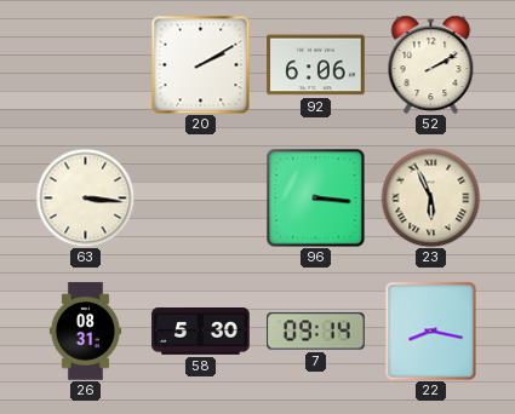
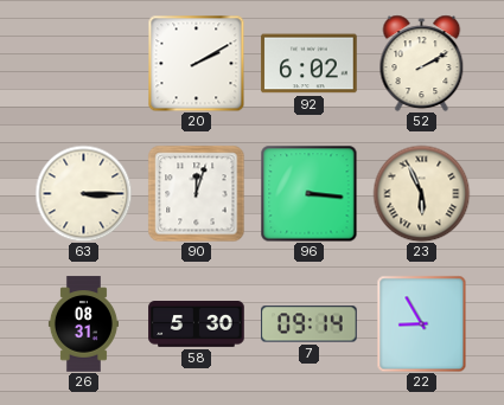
92: 6:06 -> 6:02
63: 3:16 -> 3:15
90: none -> 12:03
22: 8:17 -> 8:55
